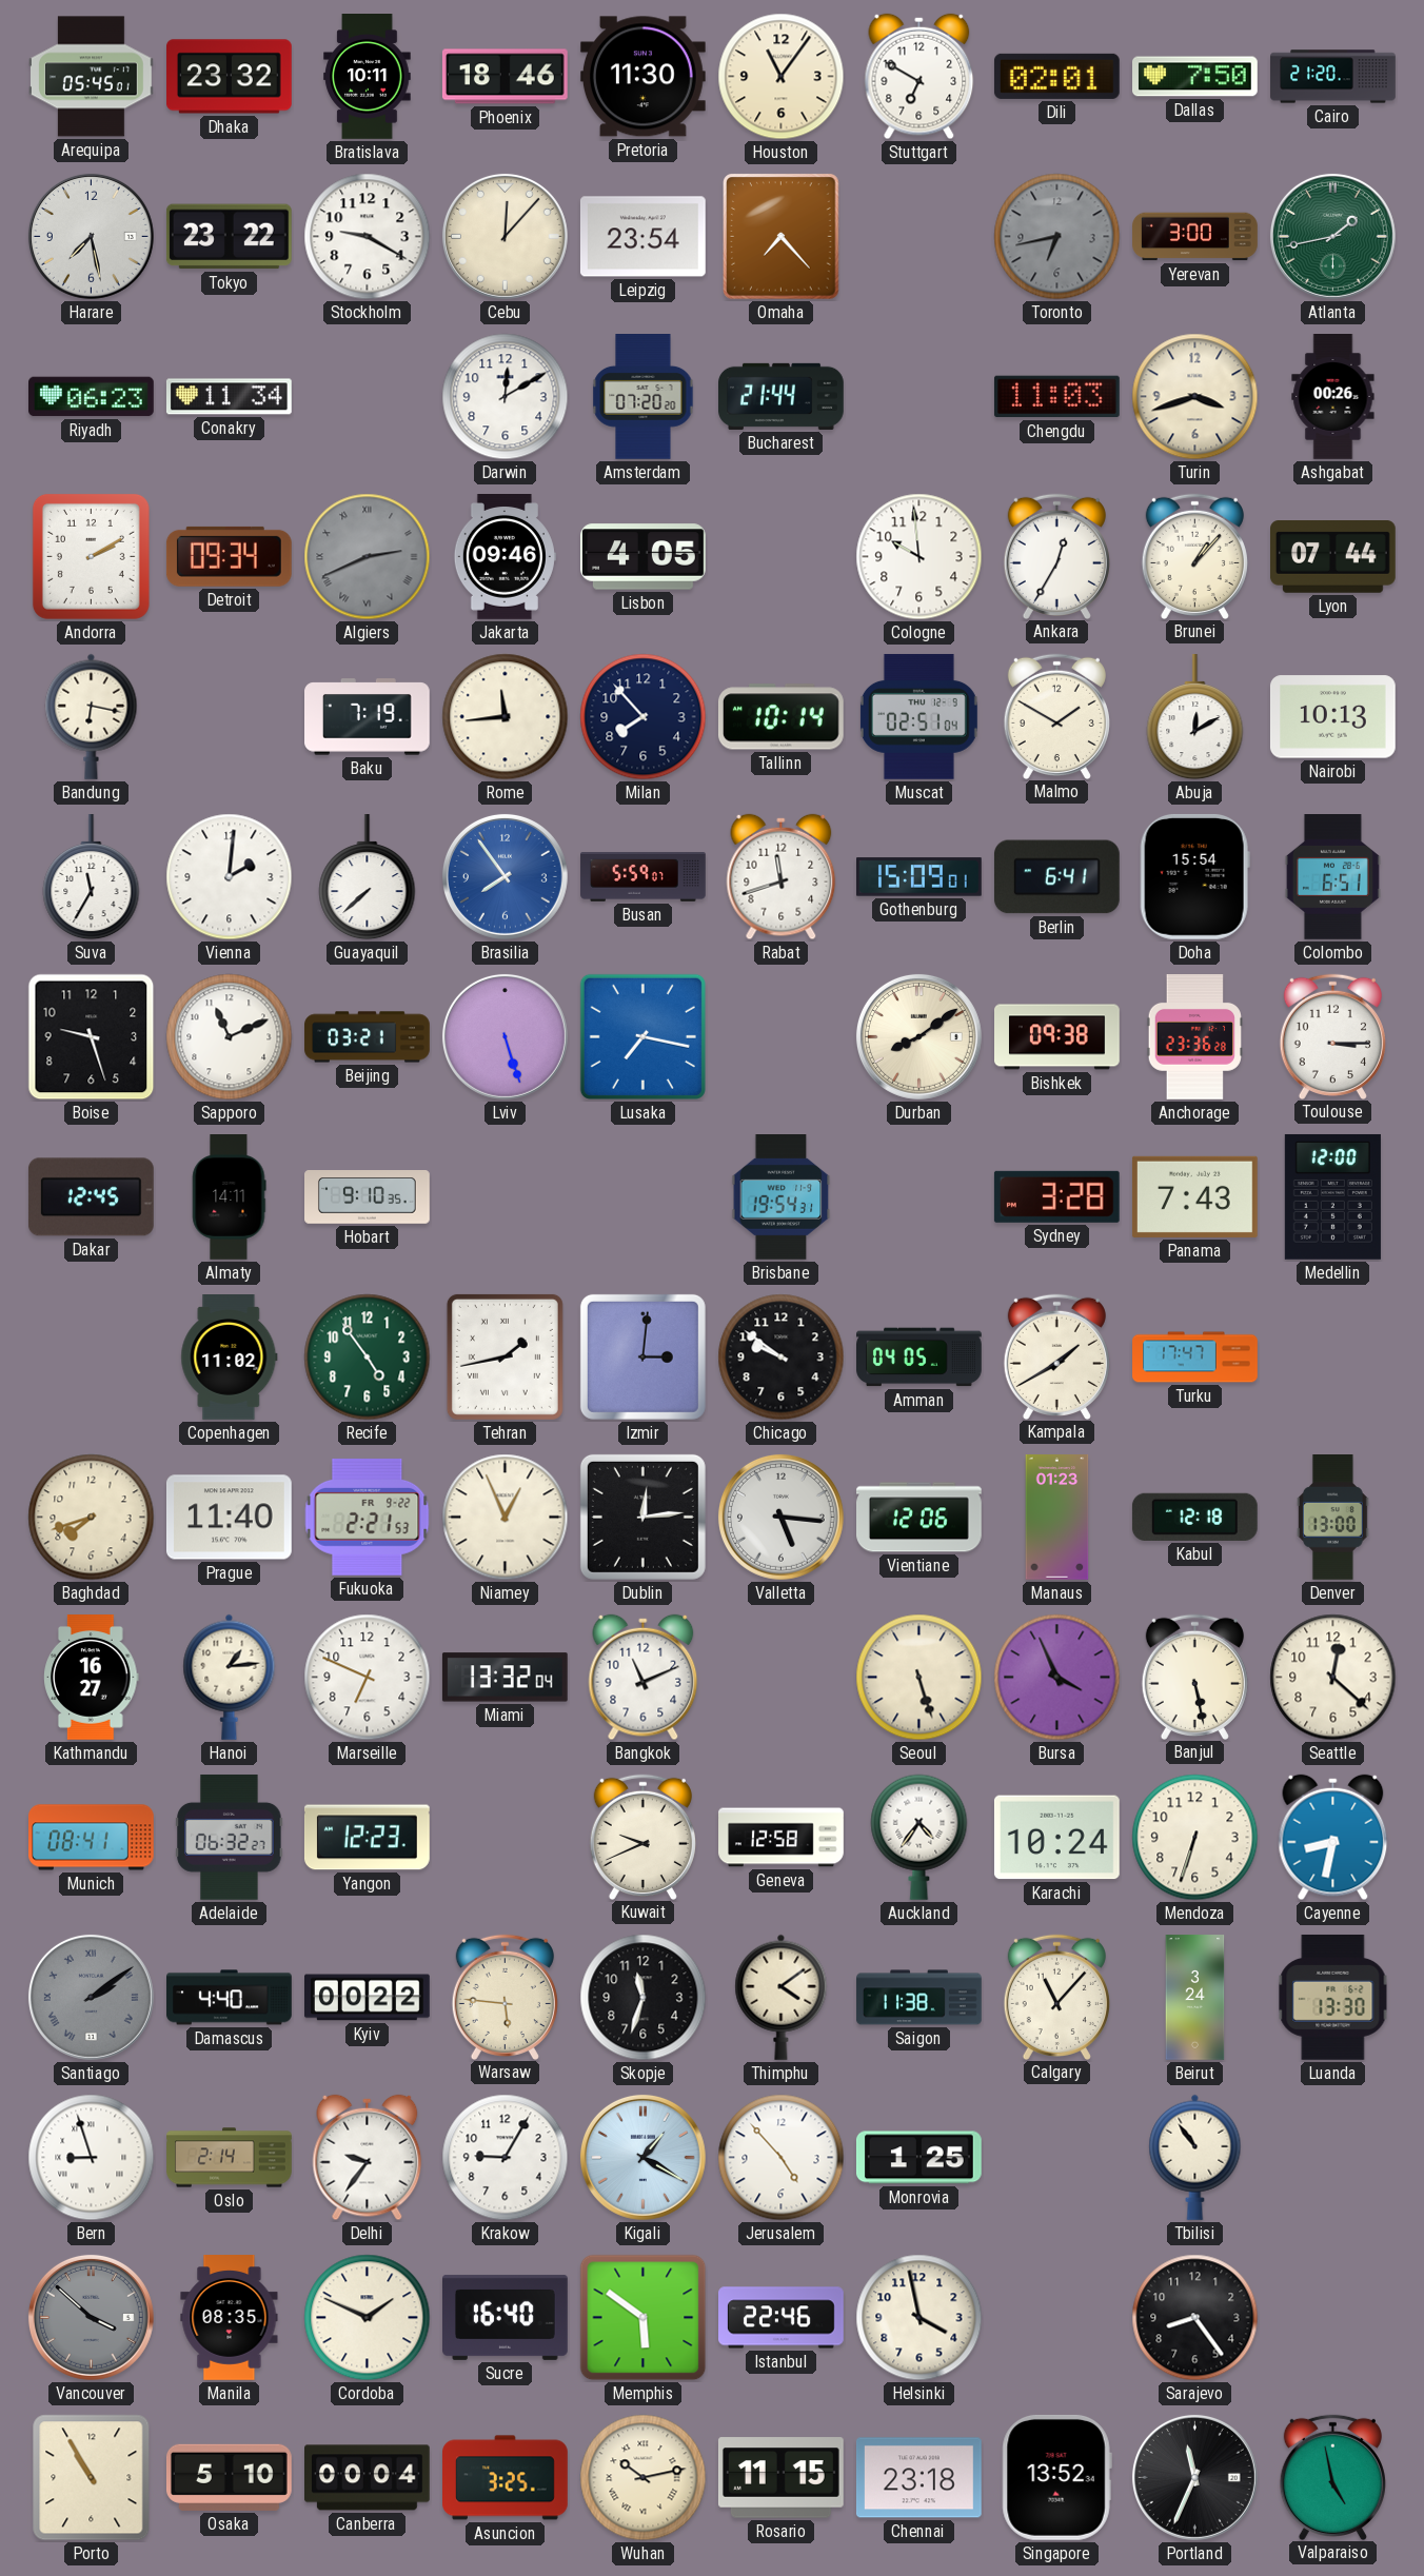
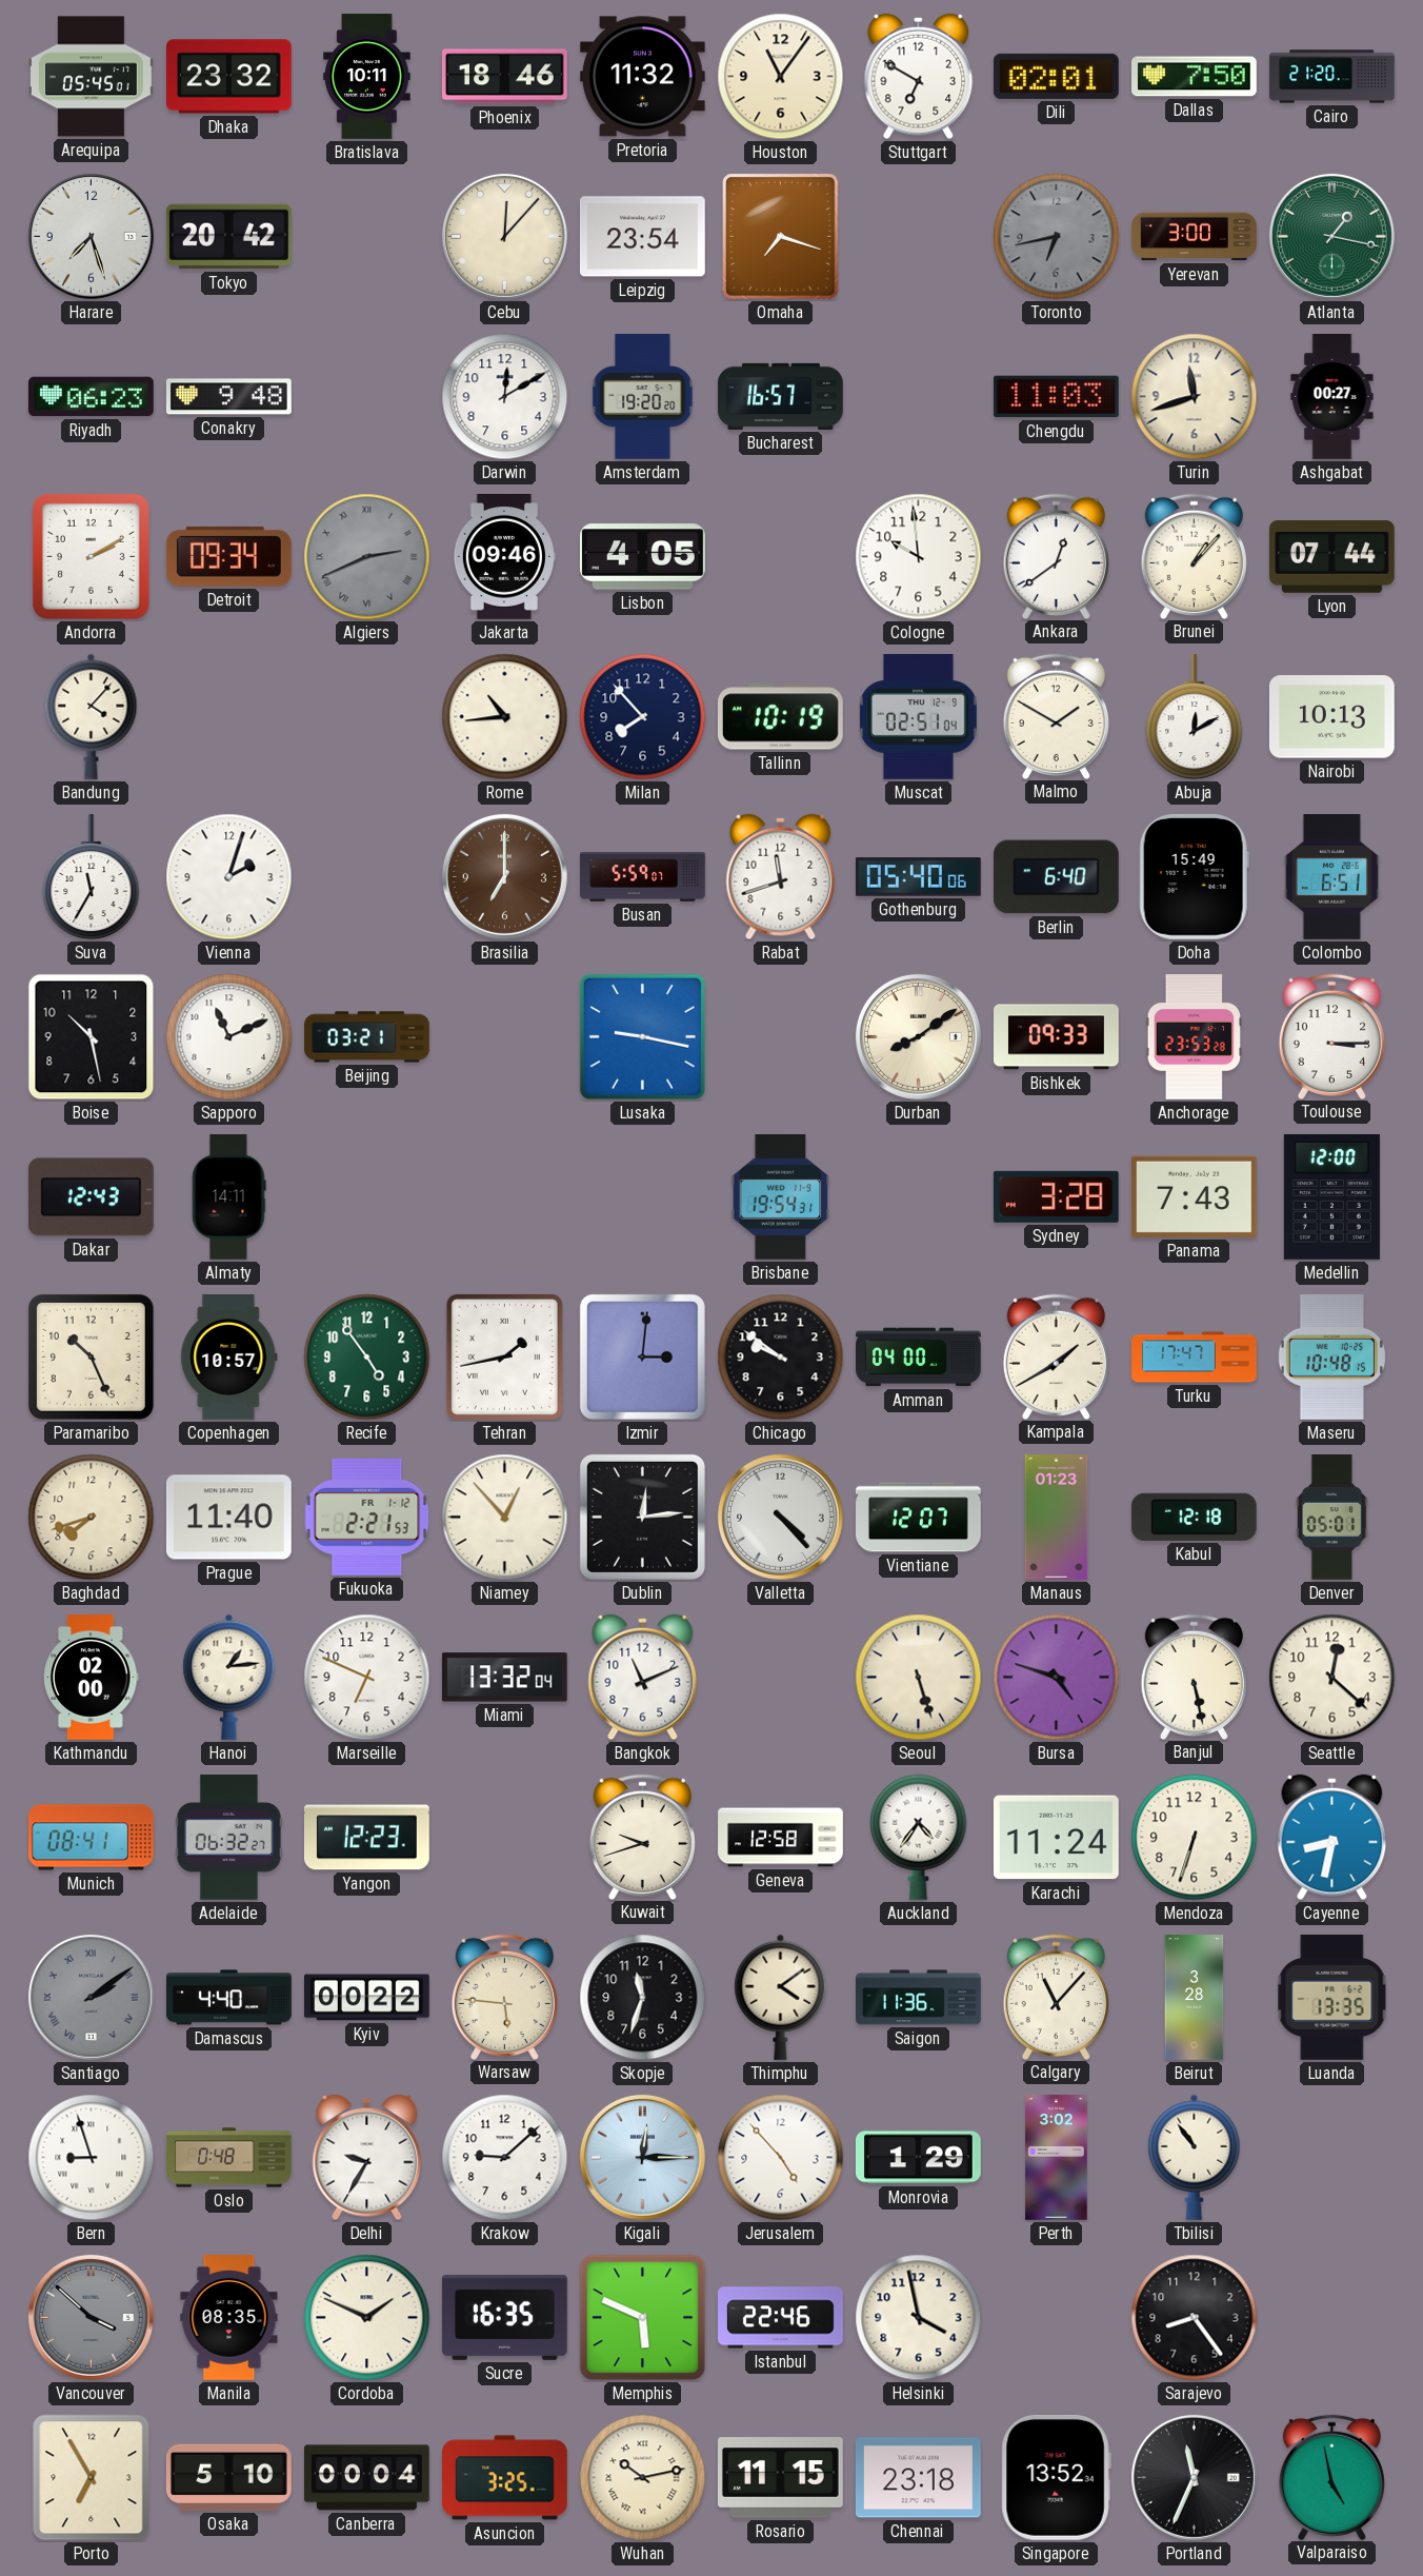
Pretoria: 11:30 -> 11:32
Harare: 7:28 -> 7:27
Tokyo: 23:22 -> 20:42
Stockholm: 9:20 -> none
Omaha: 7:23 -> 7:18
Atlanta: 1:43 -> 1:17
Conakry: 11:34 -> 9:48
Amsterdam: 07:20 -> 19:20
Bucharest: 21:44 -> 16:57
Turin: 3:42 -> 11:42
Ashgabat: 00:26 -> 00:27
Ankara: 12:35 -> 12:39
Bandung: 6:17 -> 4:07
Baku: 7:19 -> none
Rome: 11:44 -> 10:44
Tallinn: 10:14 -> 10:19
Vienna: 2:01 -> 2:03
Guayaquil: 7:38 -> none
Brasilia: 7:54 -> 7:00
Brasilia dial: blue -> brown
Gothenburg: 15:09 -> 05:40
Berlin: 6:41 -> 6:40
Doha: 15:54 -> 15:49
Boise: 9:27 -> 10:28
Lviv: 5:27 -> none
Lusaka: 7:17 -> 9:17
Bishkek: 09:38 -> 09:33
Anchorage: 23:36 -> 23:53
Dakar: 12:45 -> 12:43
Hobart: 9:10 -> none
Paramaribo: none -> 10:26
Copenhagen: 11:02 -> 10:57
Amman: 04:05 -> 04:00
Maseru: none -> 10:48
Fukuoka date: FR 9-22 -> FR 1-12
Niamey: 12:56 -> 12:53
Valletta: 5:16 -> 4:23
Vientiane: 12:06 -> 12:07
Denver: 13:00 -> 05:01
Kathmandu: 16:27 -> 02:00
Bursa: 3:56 -> 4:48
Kuwait: 9:41 -> 9:42
Karachi: 10:24 -> 11:24
Saigon: 11:38 -> 11:36
Beirut: 3:24 -> 3:28
Luanda: 13:30 -> 13:35
Oslo: 2:14 -> 0:48
Delhi: 9:36 -> 9:35
Krakow: 9:05 -> 9:08
Kigali: 1:20 -> 12:15
Monrovia: 1:25 -> 1:29
Perth: none -> 3:02
Sucre: 16:40 -> 16:35
Memphis: 5:51 -> 5:49
Porto: 10:55 -> 6:55
